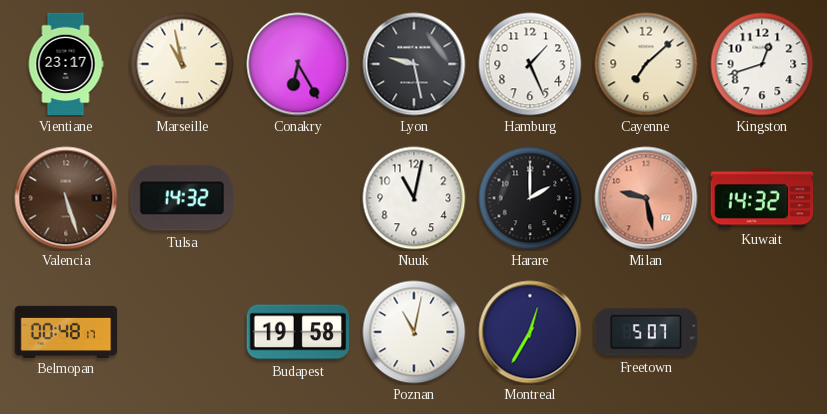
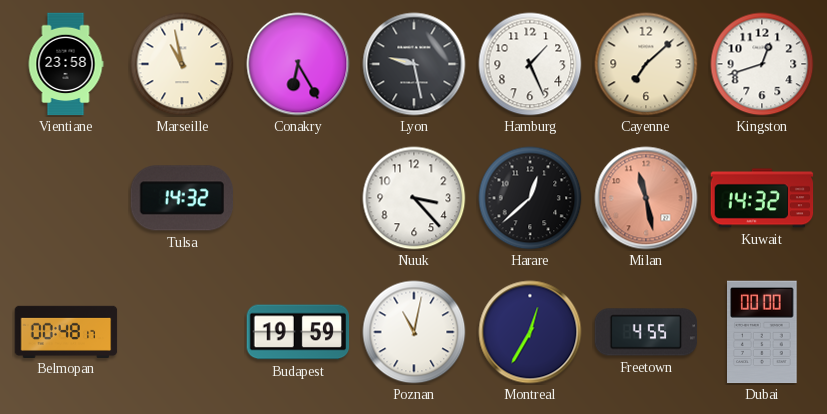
Vientiane: 23:17 -> 23:58
Valencia: 5:27 -> none
Nuuk: 11:02 -> 3:23
Harare: 2:00 -> 12:38
Milan: 9:28 -> 11:28
Budapest: 19:58 -> 19:59
Freetown: 5:07 -> 4:55
Dubai: none -> 00:00
